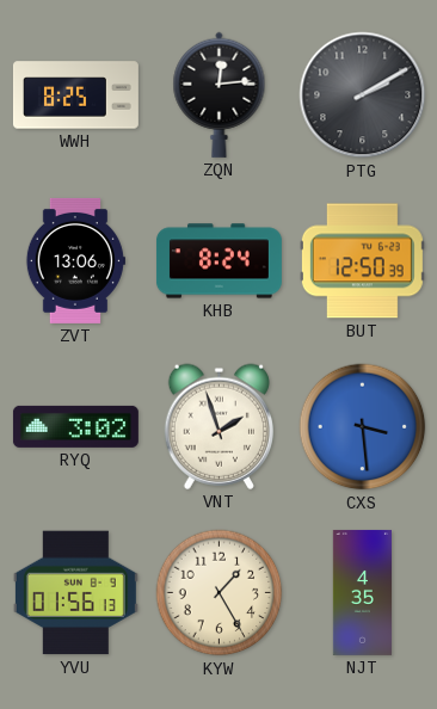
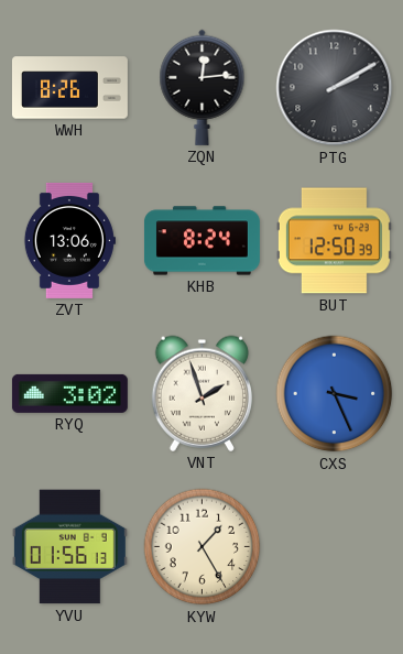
WWH: 8:25 -> 8:26
CXS: 3:29 -> 3:26
NJT: 4:35 -> none
